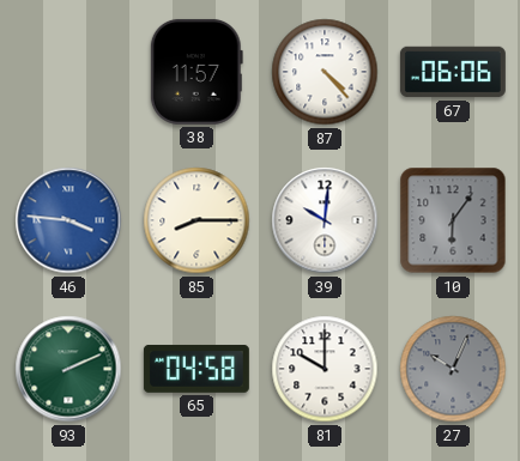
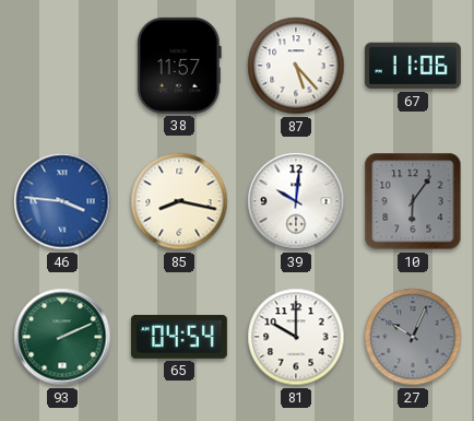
87: 4:23 -> 5:23
67: 06:06 -> 11:06
85: 8:15 -> 8:17
65: 04:58 -> 04:54
